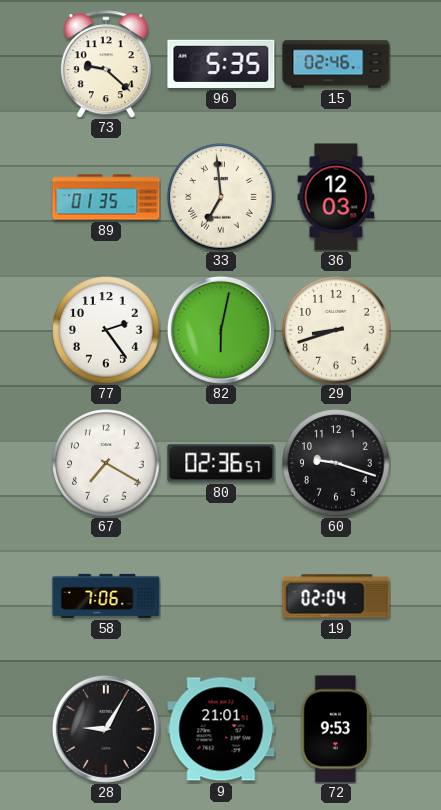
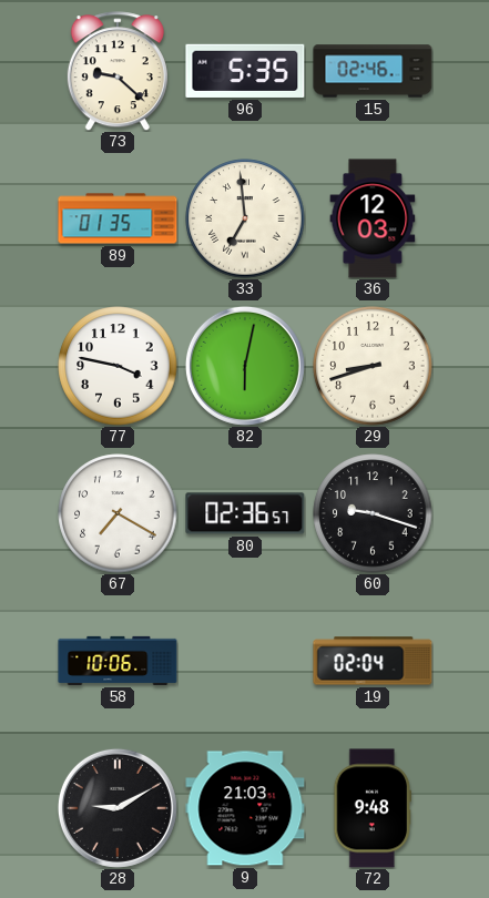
77: 2:24 -> 3:47
58: 7:06 -> 10:06
28: 9:05 -> 9:10
9: 21:01 -> 21:03
72: 9:53 -> 9:48
